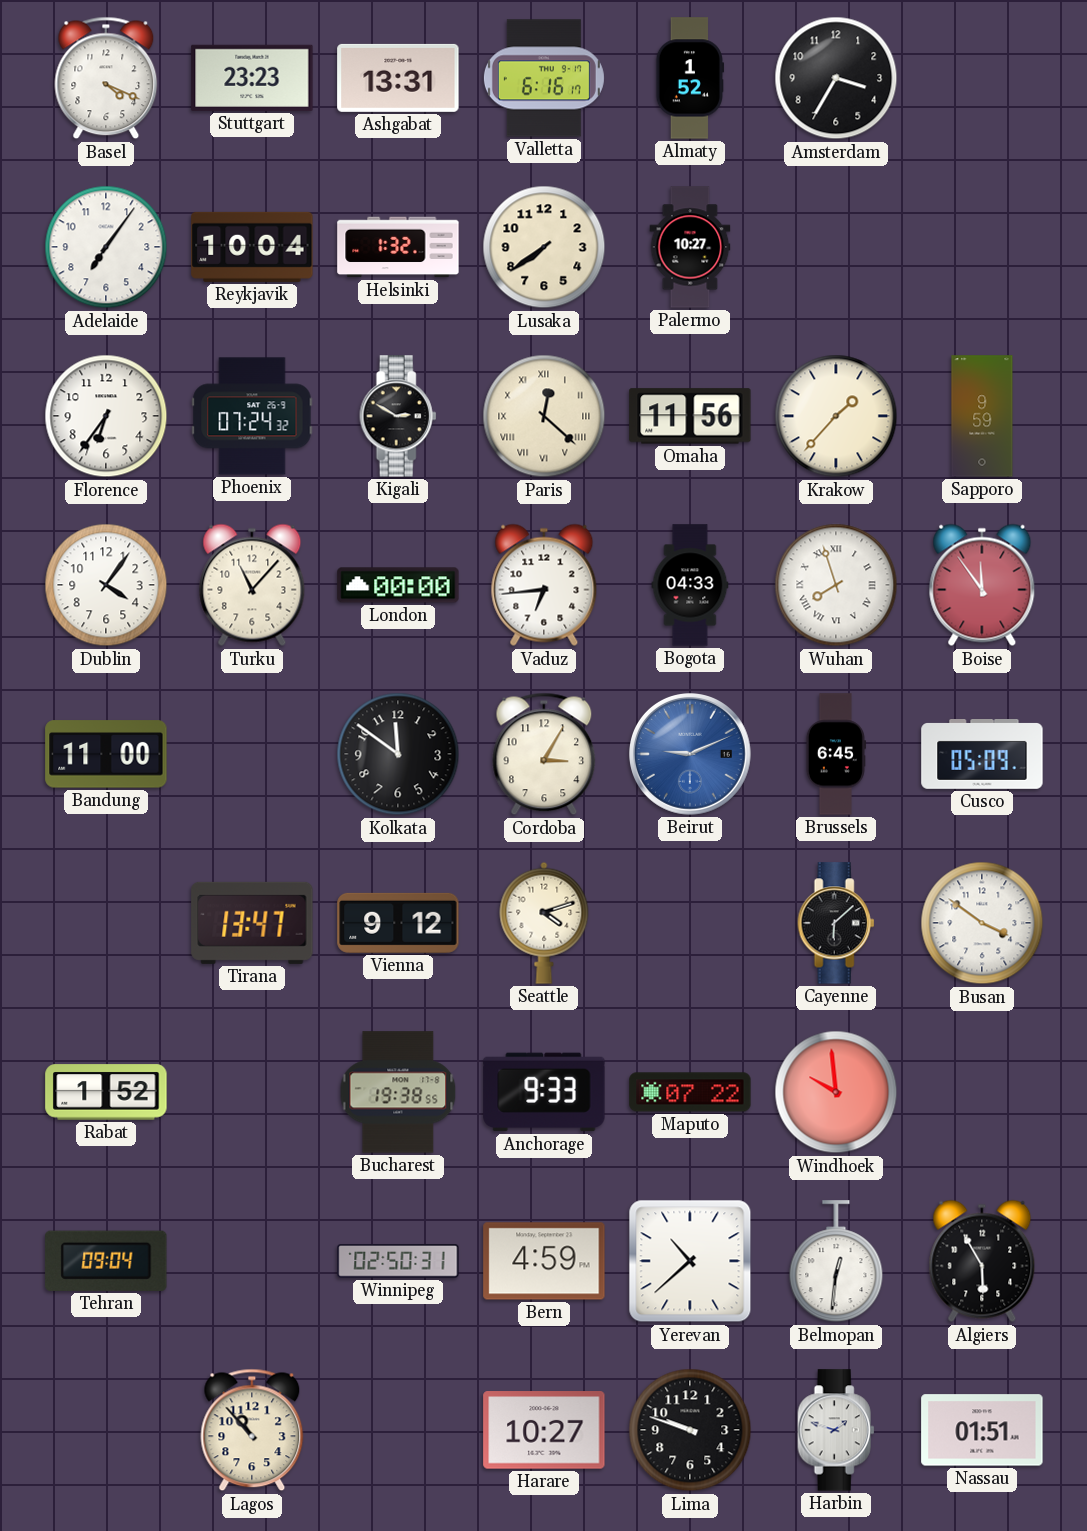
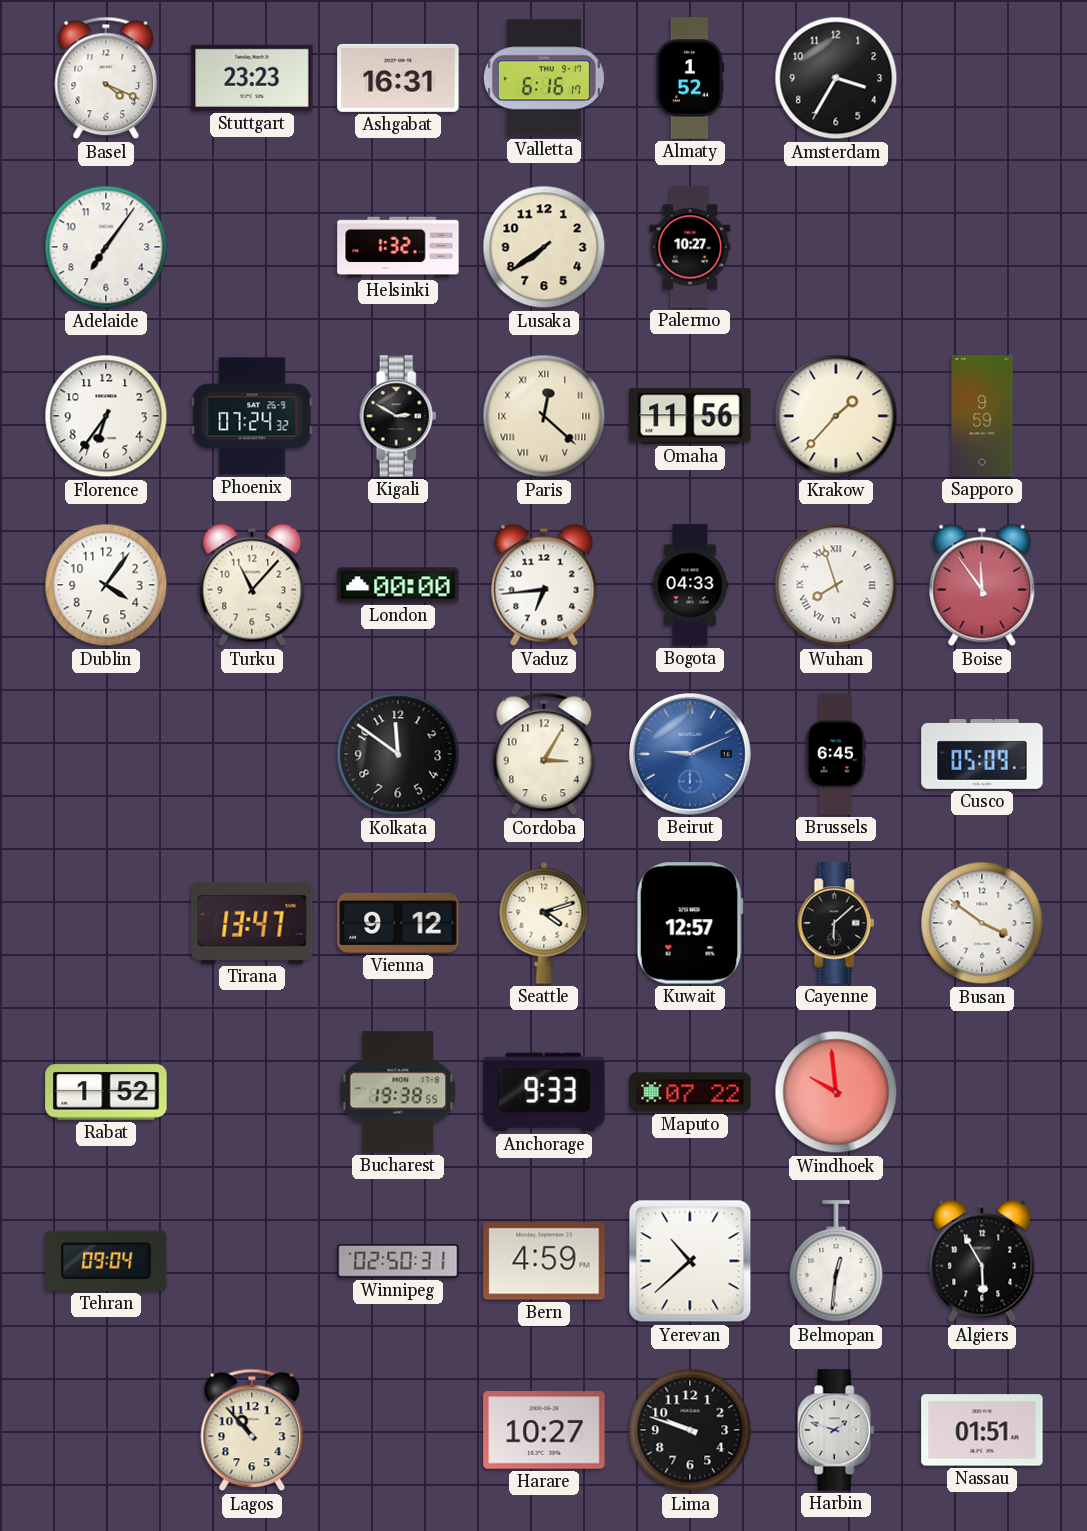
Ashgabat: 13:31 -> 16:31
Reykjavik: 10:04 -> none
Bandung: 11:00 -> none
Kuwait: none -> 12:57
